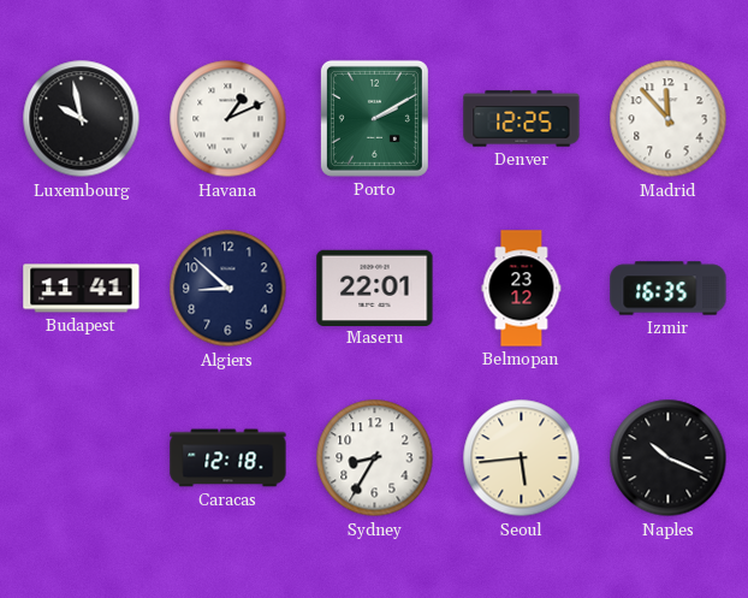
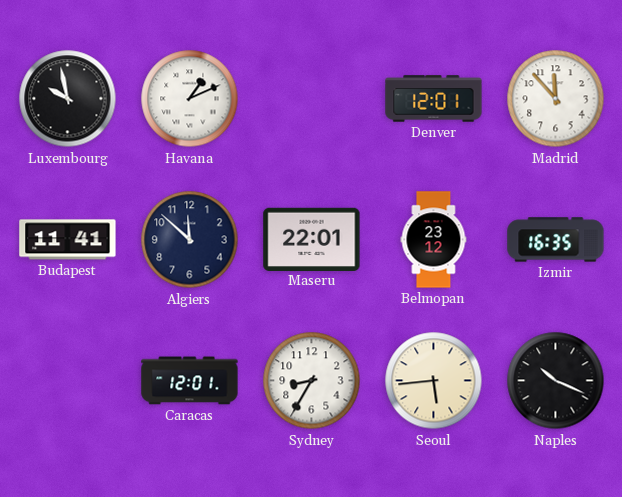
Porto: 2:10 -> none
Denver: 12:25 -> 12:01
Algiers: 8:52 -> 11:52
Caracas: 12:18 -> 12:01
